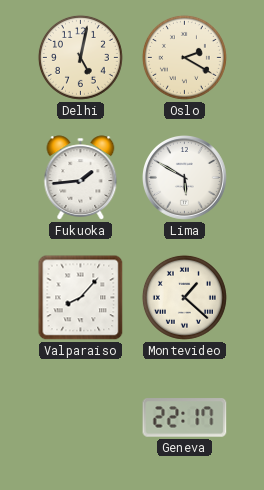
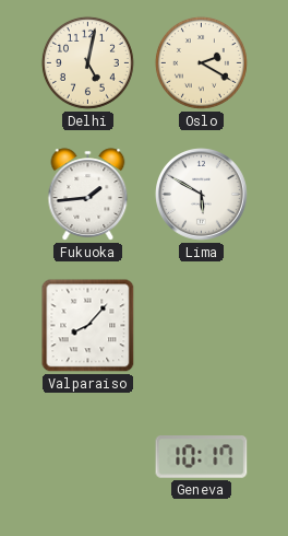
Montevideo: 1:22 -> none
Geneva: 22:17 -> 10:17
